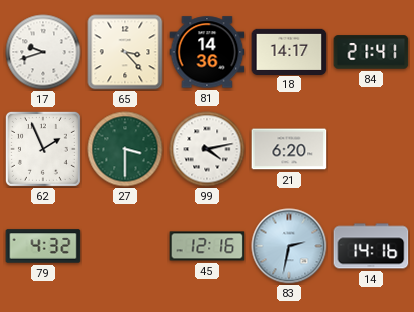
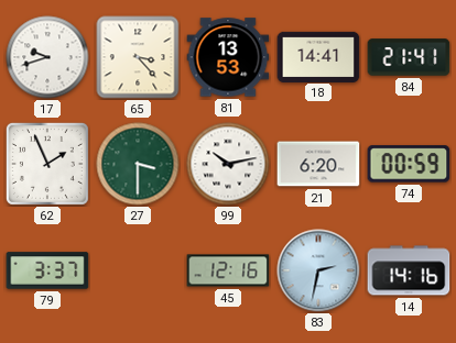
81: 14:36 -> 13:53
18: 14:17 -> 14:41
99: 4:13 -> 10:13
74: none -> 00:59
79: 4:32 -> 3:37
